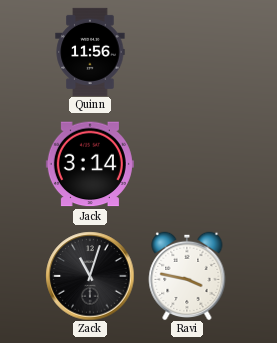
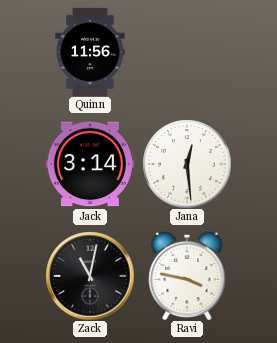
Jana: none -> 12:29
Zack: 11:03 -> 11:02
